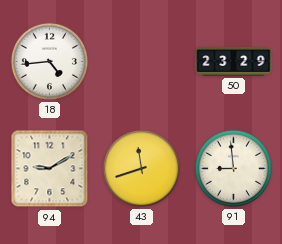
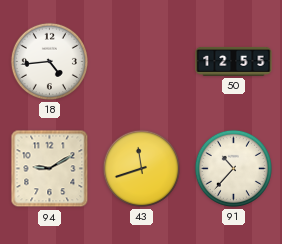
50: 23:29 -> 12:55
91: 8:59 -> 10:37
